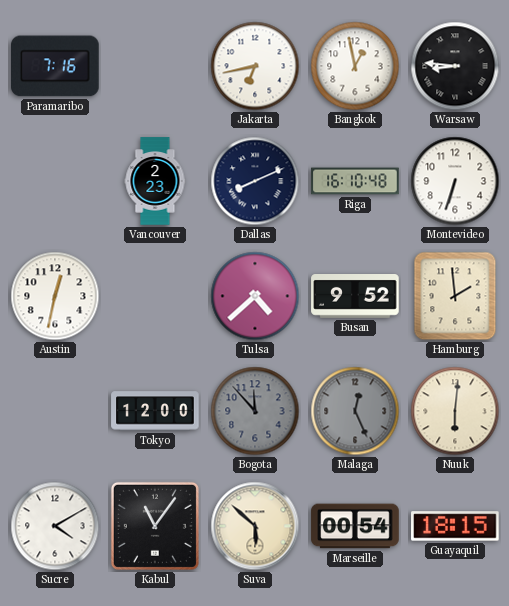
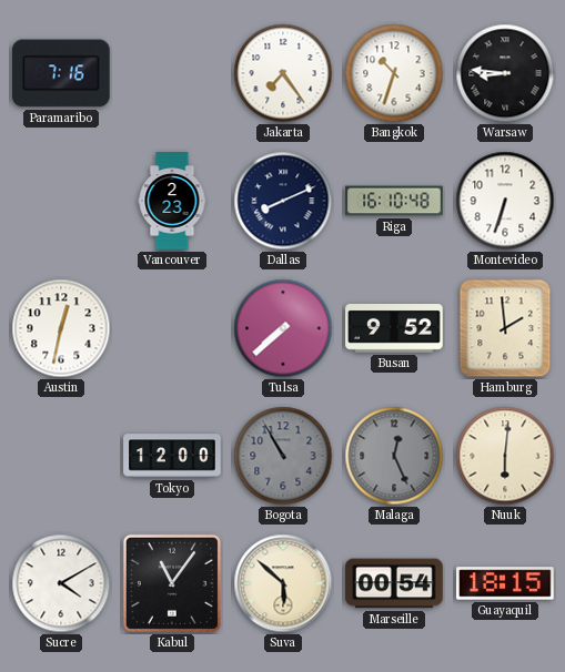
Jakarta: 6:43 -> 7:24
Bangkok: 12:58 -> 10:33
Tulsa: 4:38 -> 7:38
Bogota: 11:53 -> 10:55
